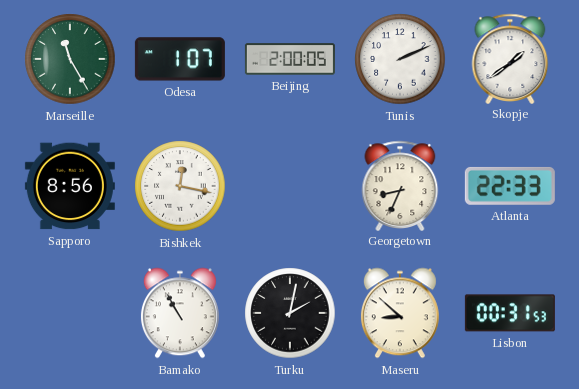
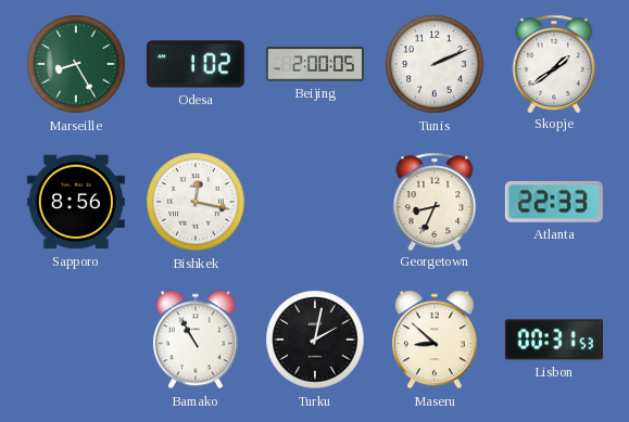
Marseille: 11:25 -> 8:25
Odesa: 1:07 -> 1:02
